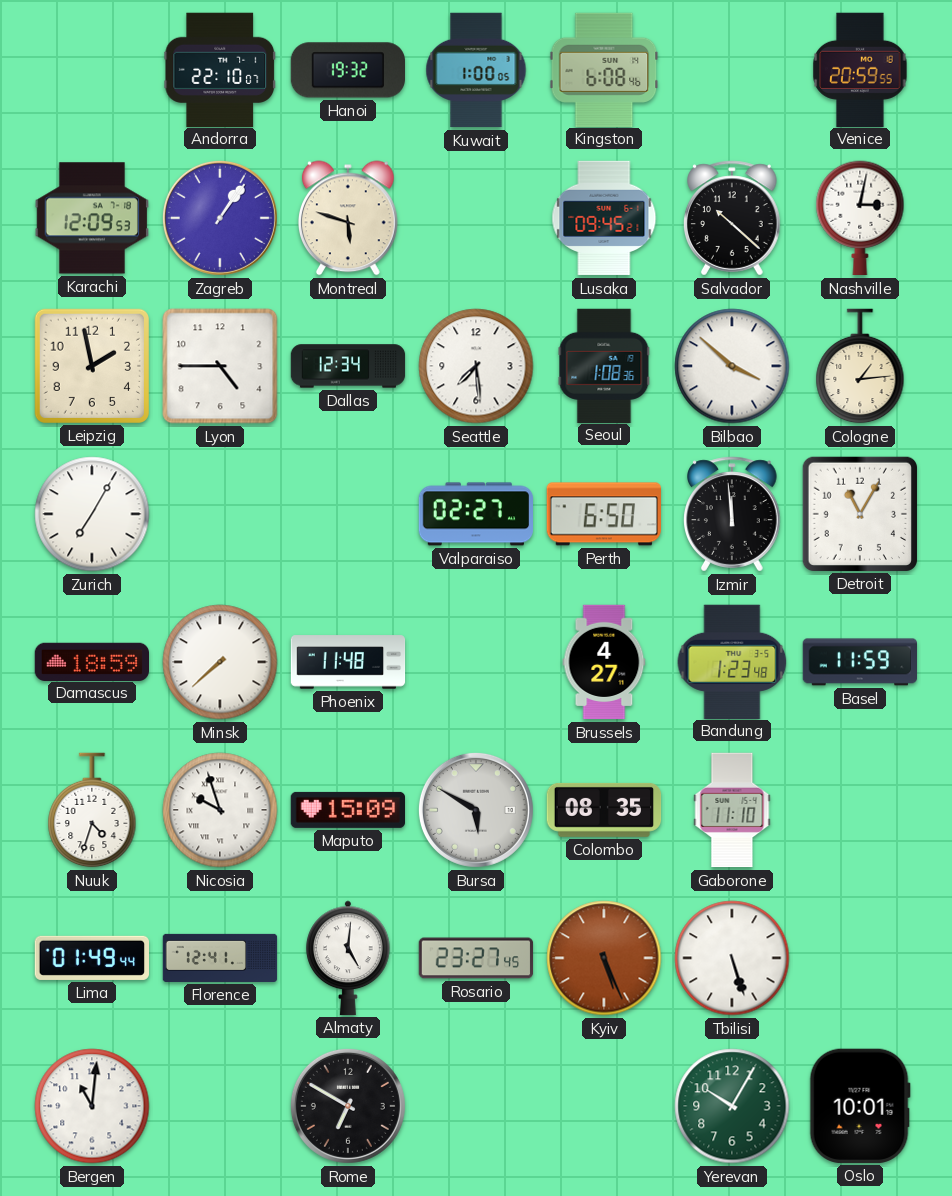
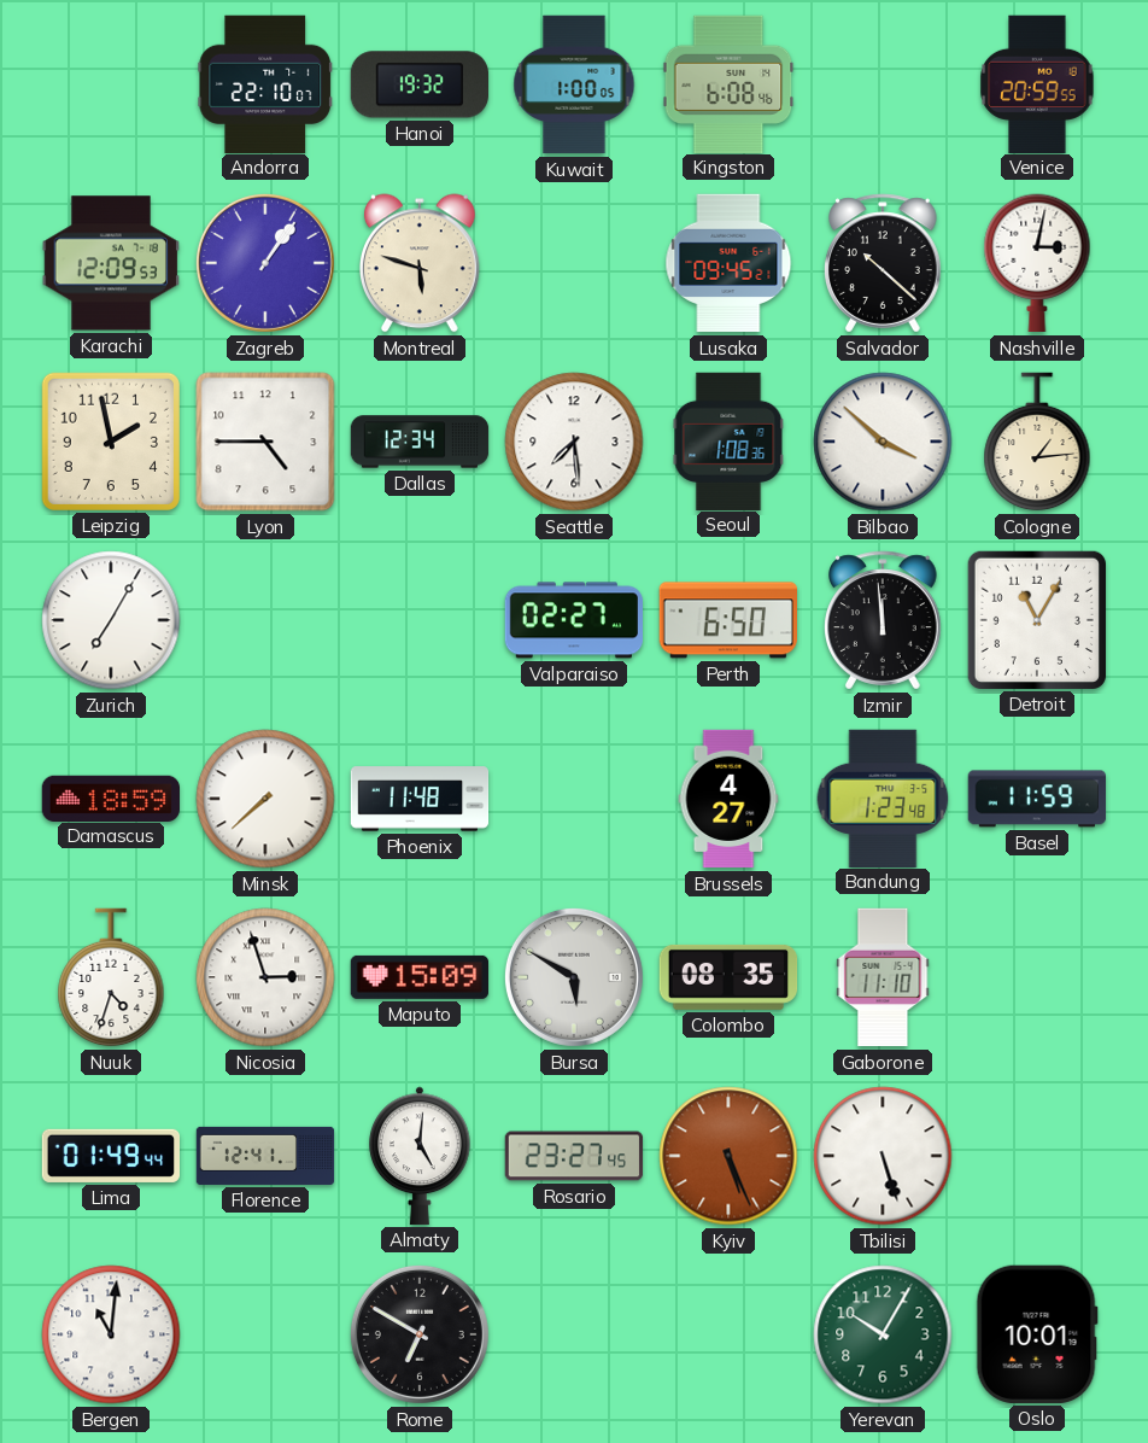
Nicosia: 9:57 -> 2:57
